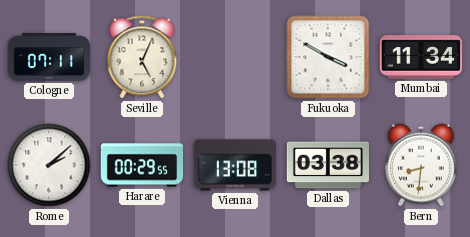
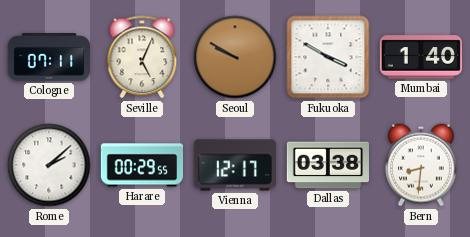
Seoul: none -> 9:50
Mumbai: 11:34 -> 1:40
Vienna: 13:08 -> 12:17
